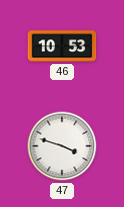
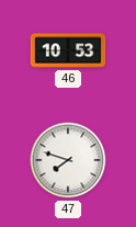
47: 3:48 -> 7:48
